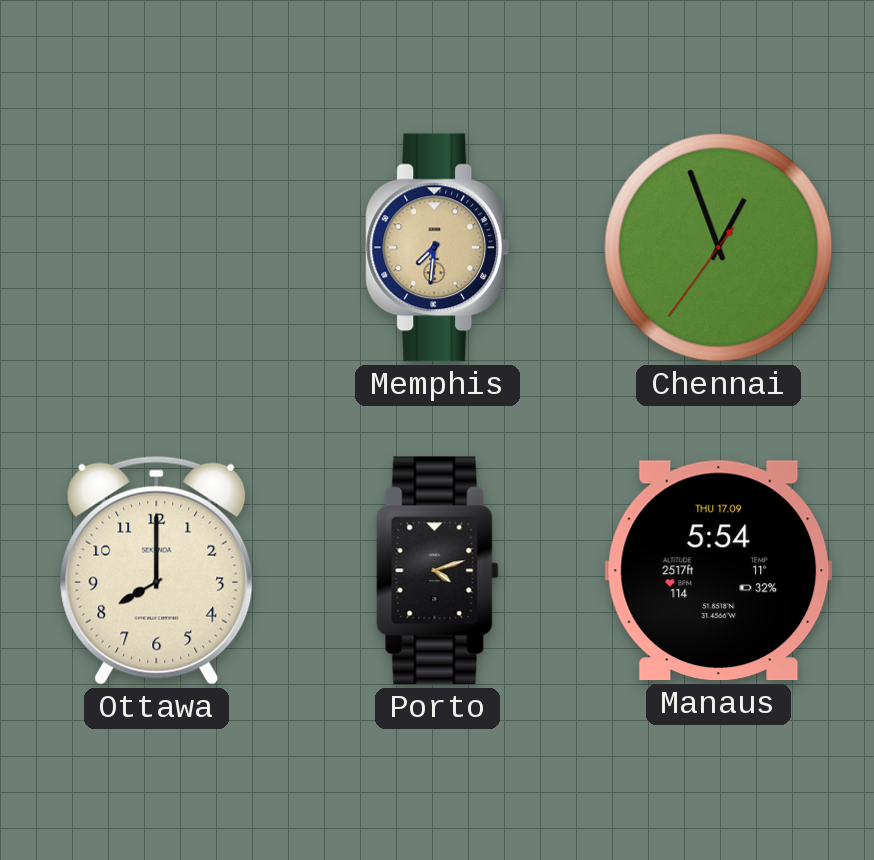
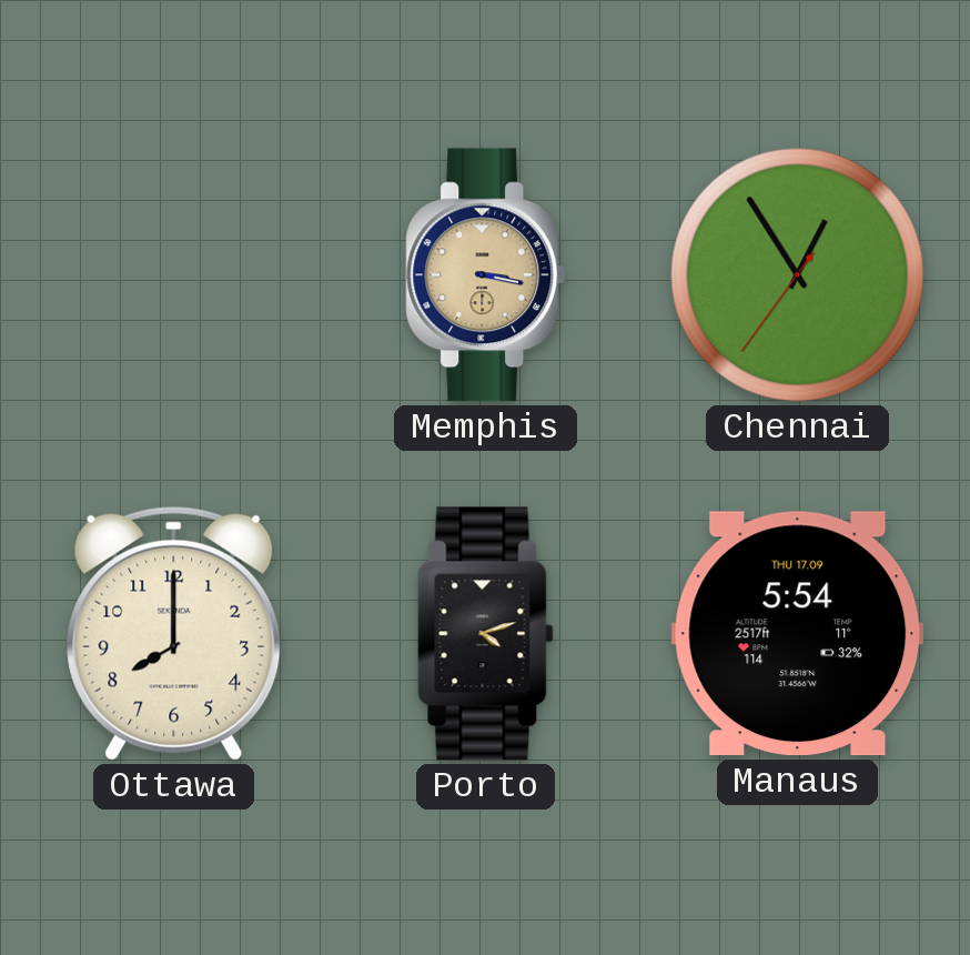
Memphis: 7:31 -> 3:17
Chennai: 12:56 -> 12:54
